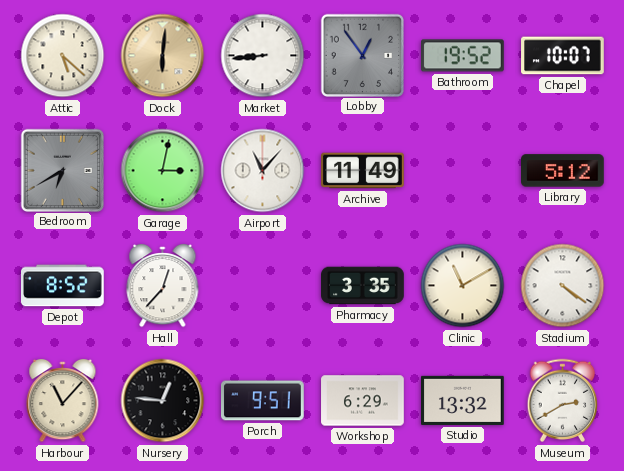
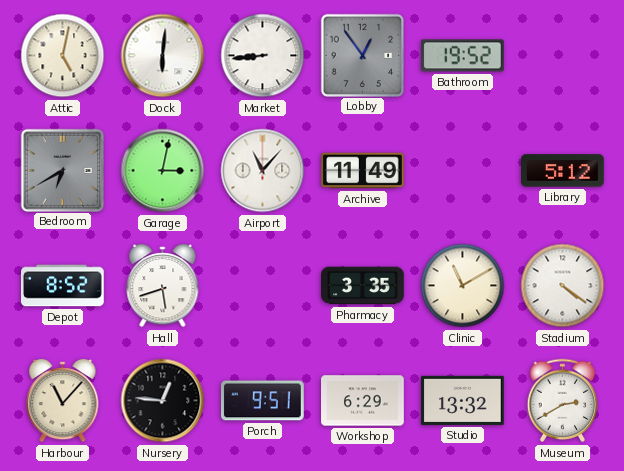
Attic: 5:22 -> 5:02
Dock dial: champagne -> white
Chapel: 10:07 -> none
Hall: 12:37 -> 5:42
